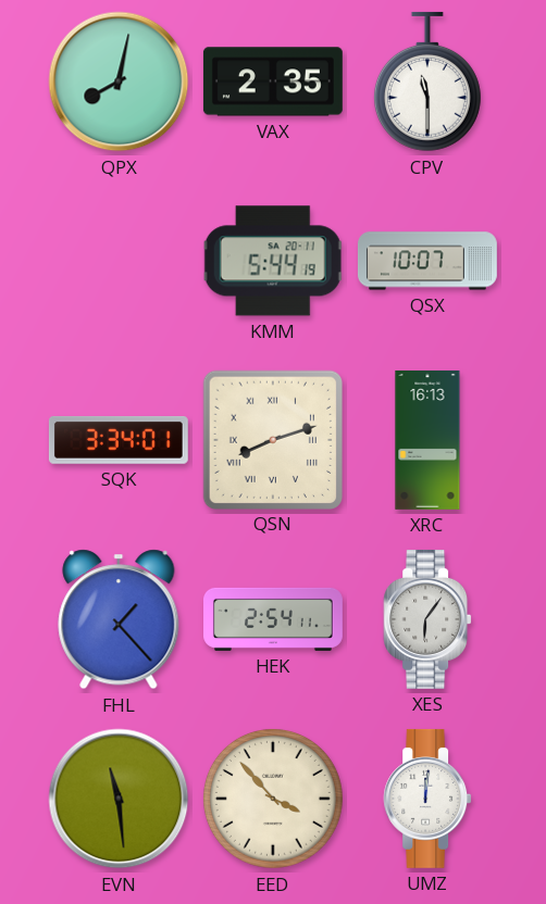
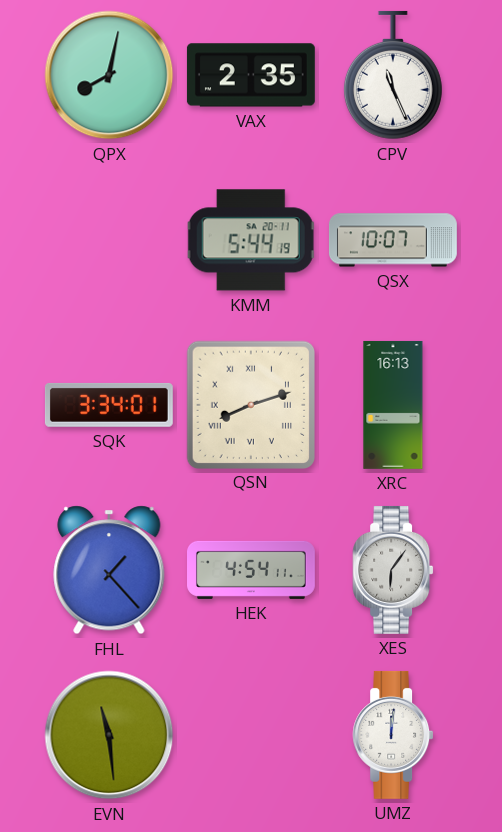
CPV: 11:30 -> 11:26
HEK: 2:54 -> 4:54
EED: 3:53 -> none
